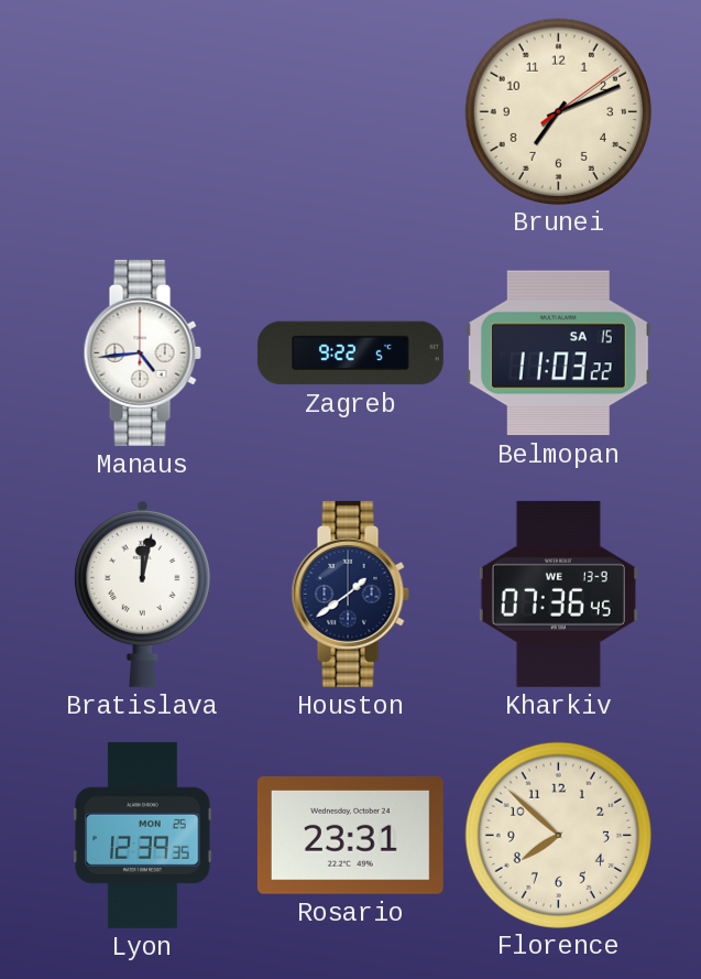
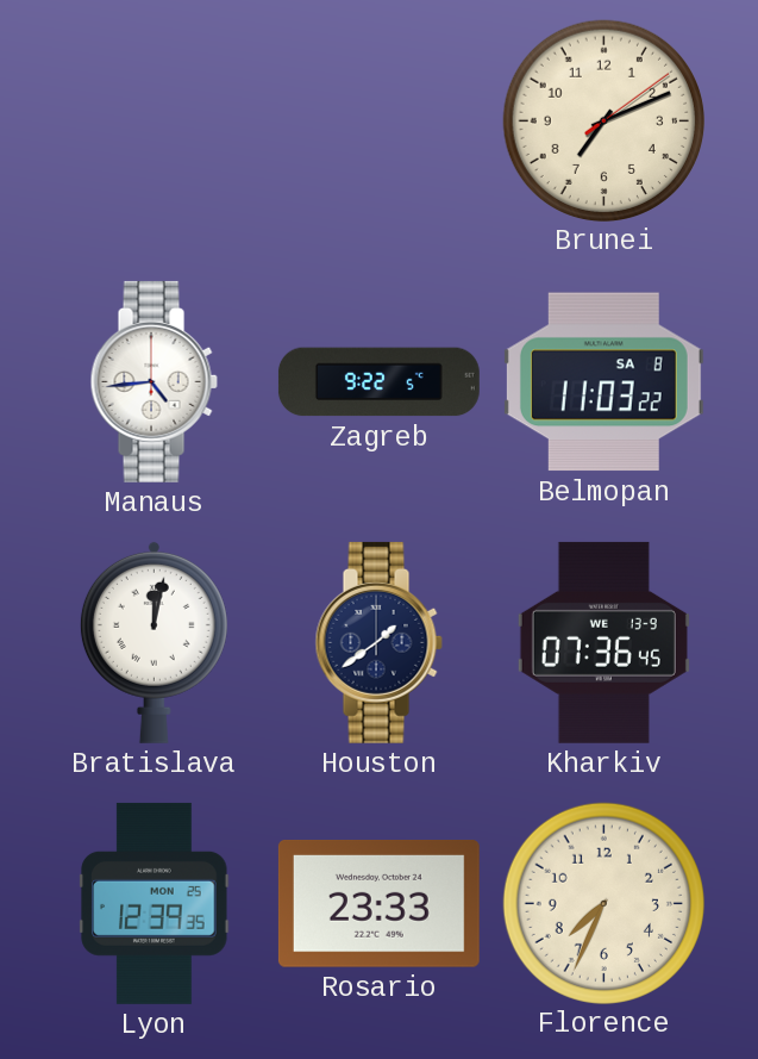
Belmopan date: SA 15 -> SA 8
Rosario: 23:31 -> 23:33
Florence: 7:52 -> 7:34
